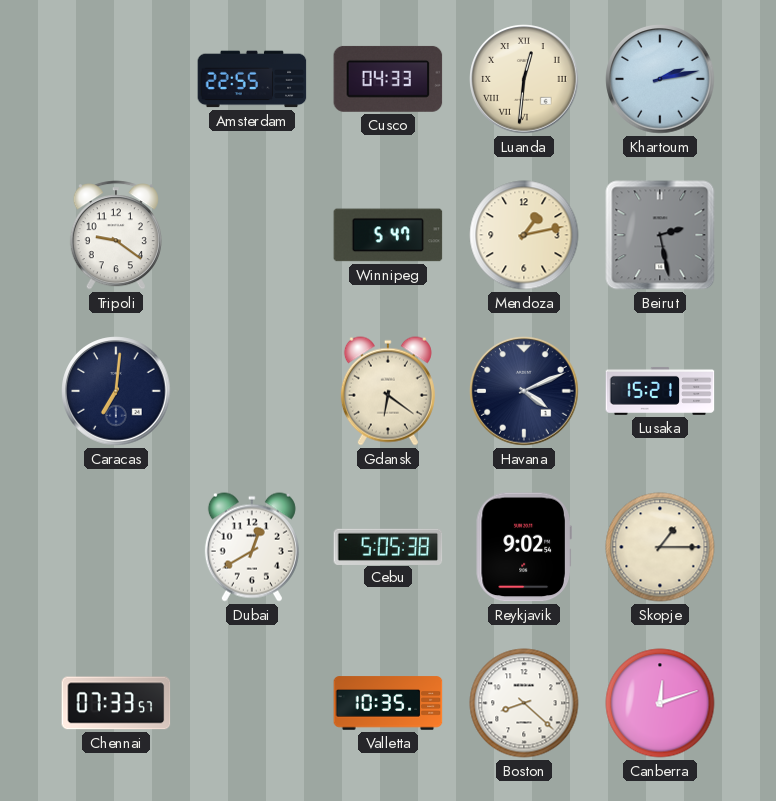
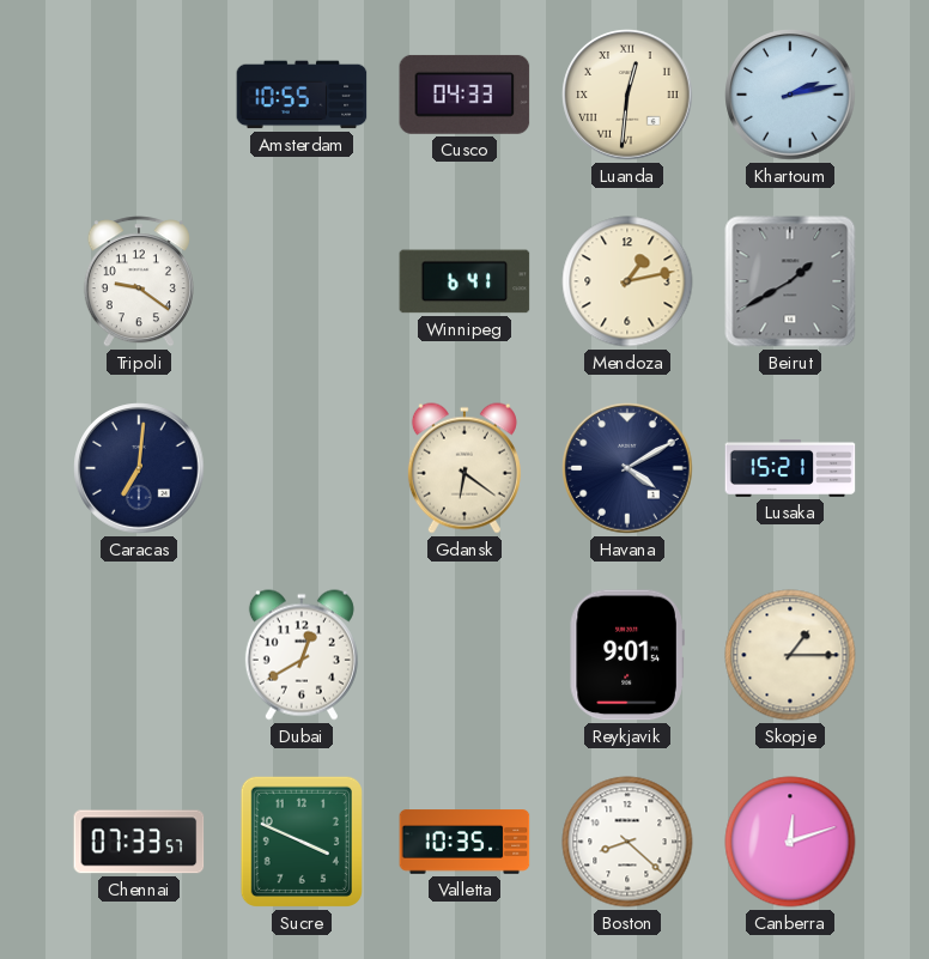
Amsterdam: 22:55 -> 10:55
Winnipeg: 5:47 -> 6:41
Beirut: 2:28 -> 1:40
Havana: 4:11 -> 4:10
Cebu: 5:05 -> none
Reykjavik: 9:02 -> 9:01
Sucre: none -> 3:49
